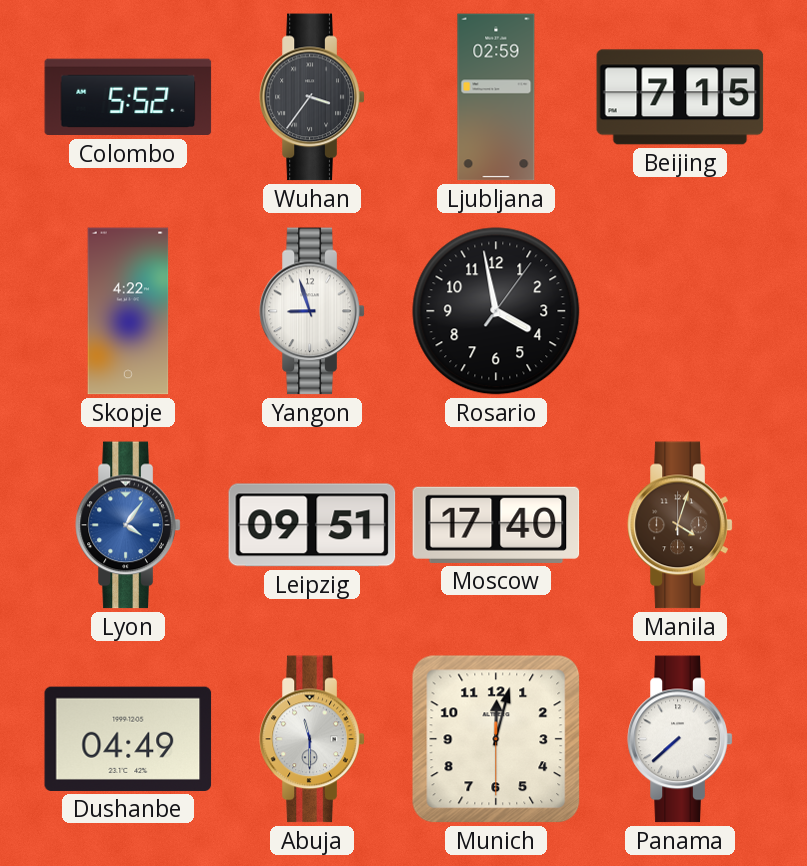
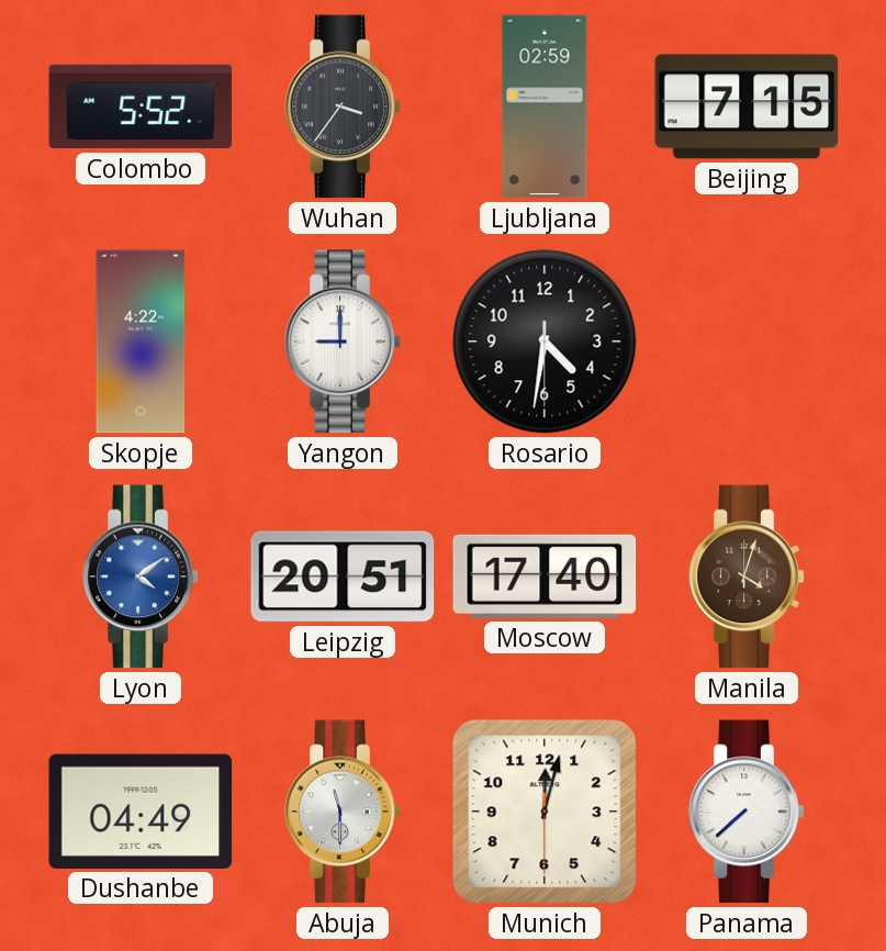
Yangon: 8:57 -> 9:00
Rosario: 3:58 -> 4:31
Lyon: 4:06 -> 4:09
Leipzig: 09:51 -> 20:51
